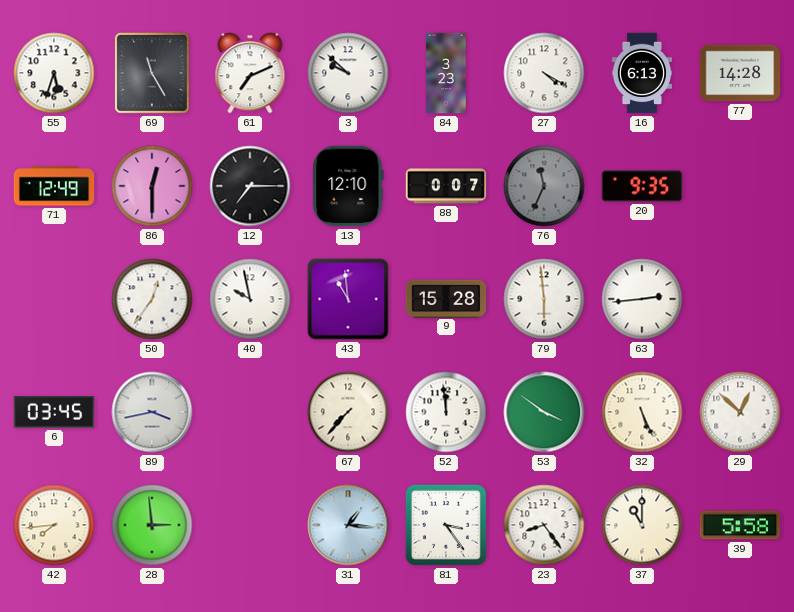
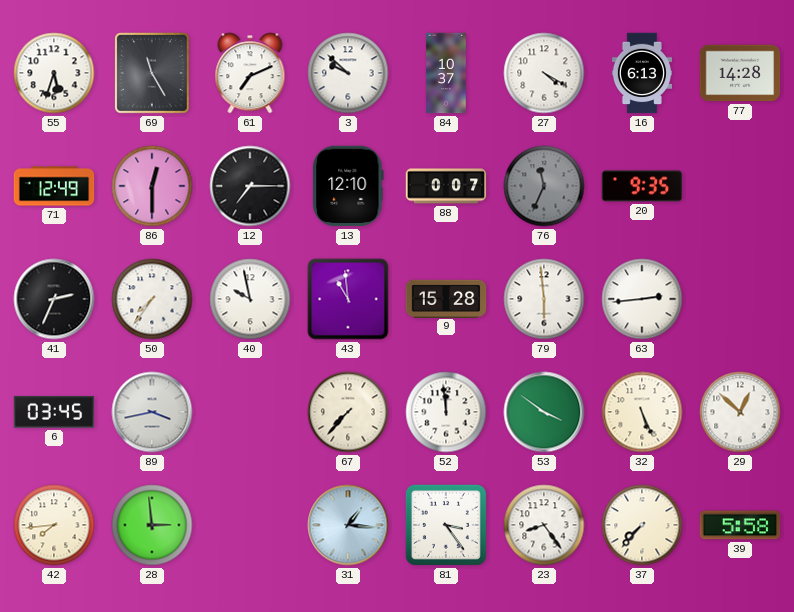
84: 3:23 -> 10:37
41: none -> 2:34
50: 12:36 -> 7:36
37: 11:00 -> 7:37
